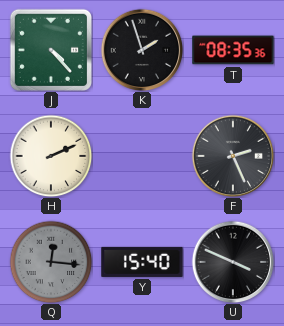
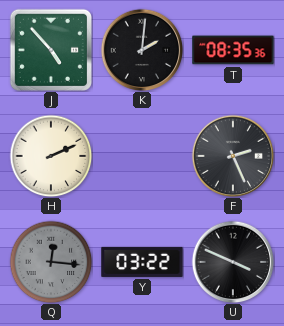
J: 4:23 -> 4:53
K: 1:57 -> 2:01
Y: 15:40 -> 03:22
